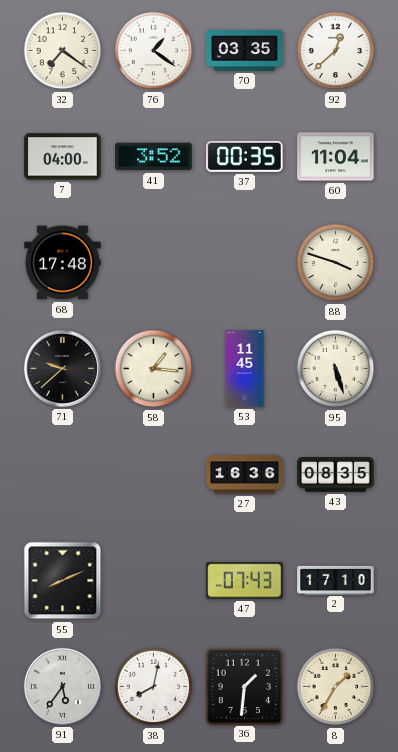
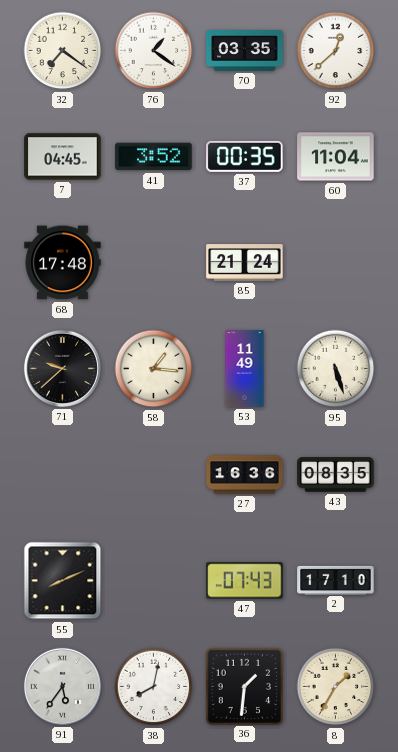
7: 04:00 -> 04:45
85: none -> 21:24
88: 3:48 -> none
53: 11:45 -> 11:49
